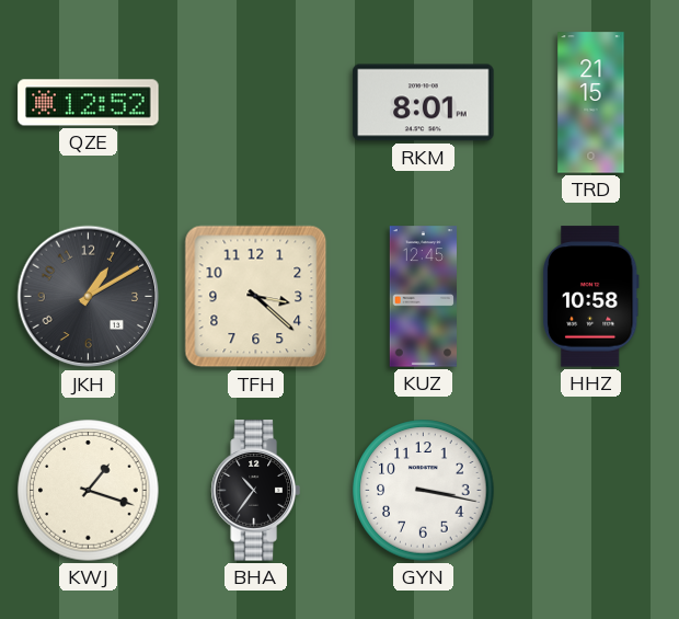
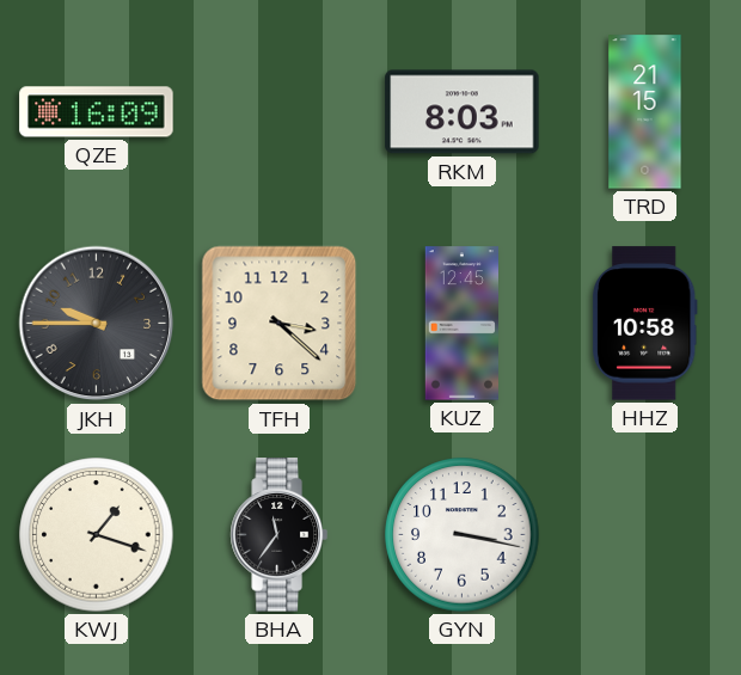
QZE: 12:52 -> 16:09
RKM: 8:01 -> 8:03
JKH: 1:10 -> 9:45
BHA: 10:36 -> 11:36
